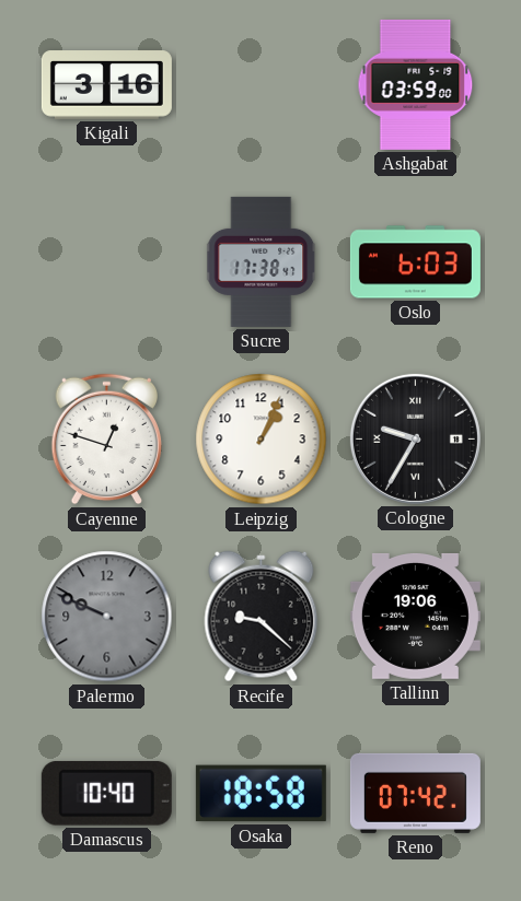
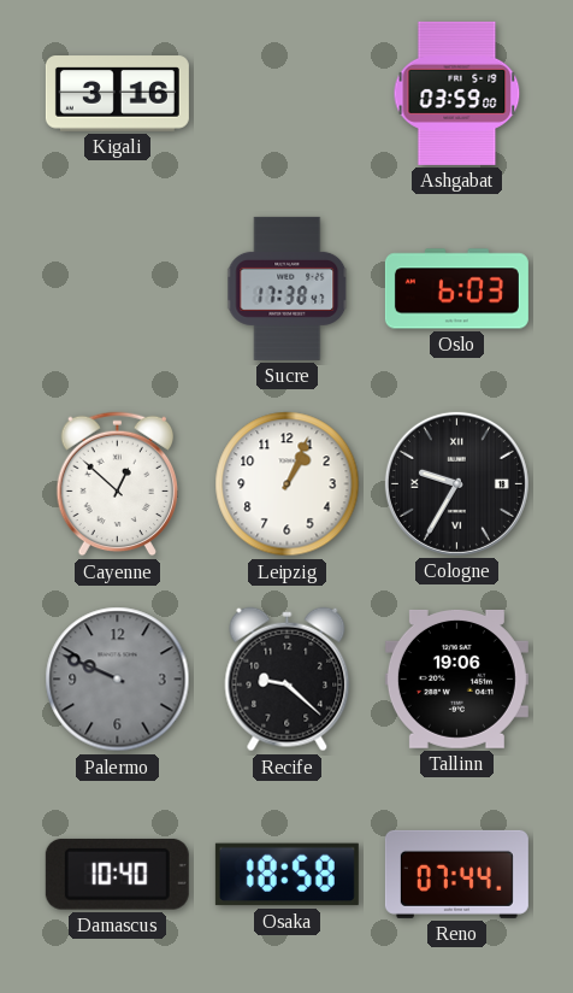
Cayenne: 12:48 -> 12:52
Reno: 07:42 -> 07:44
